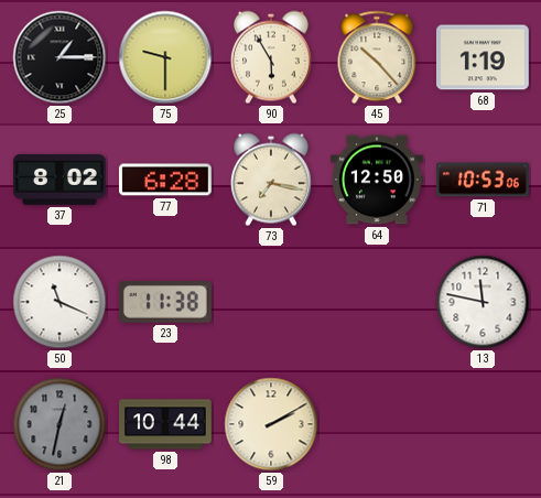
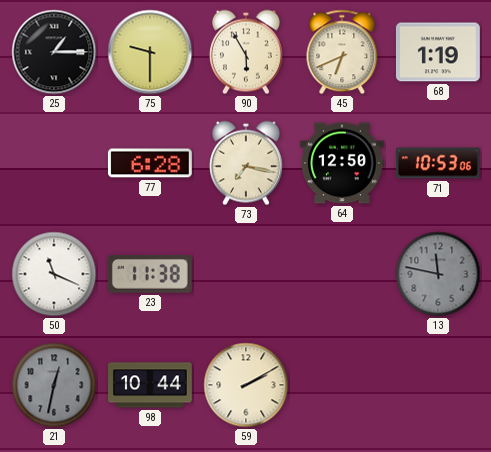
45: 10:23 -> 6:41
37: 8:02 -> none
13 dial: white -> grey
